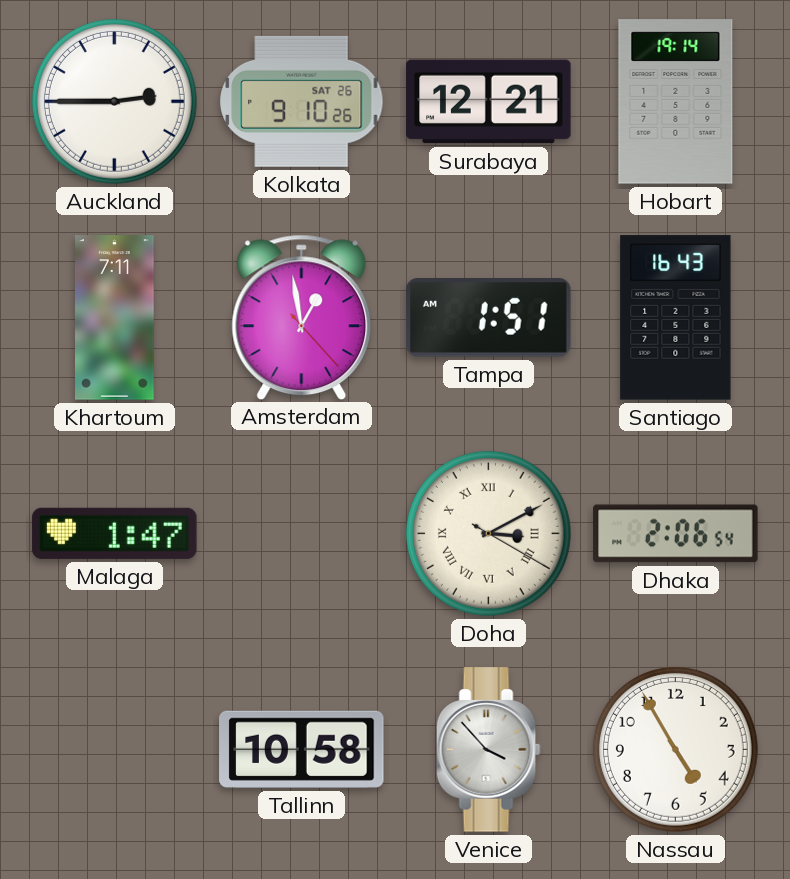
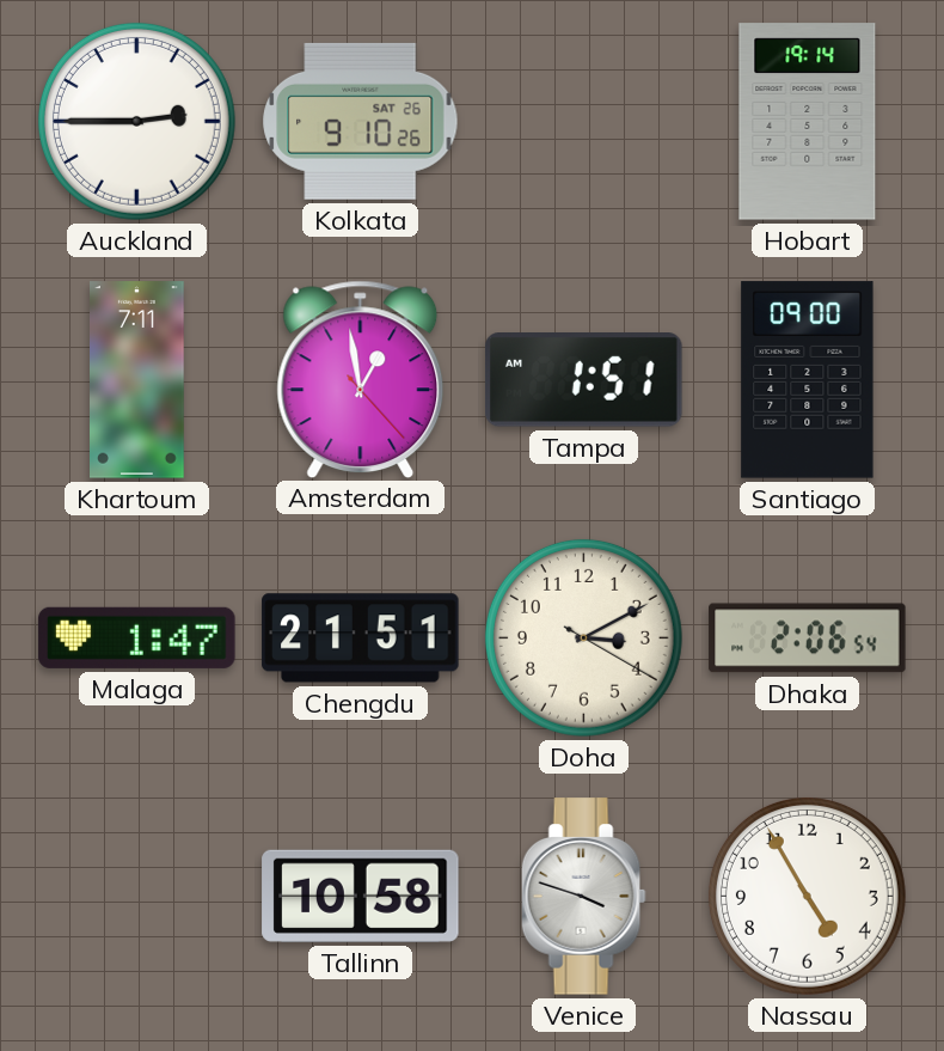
Surabaya: 12:21 -> none
Santiago: 16:43 -> 09:00
Chengdu: none -> 21:51
Doha numerals: Roman -> Arabic
Venice: 3:53 -> 3:48
